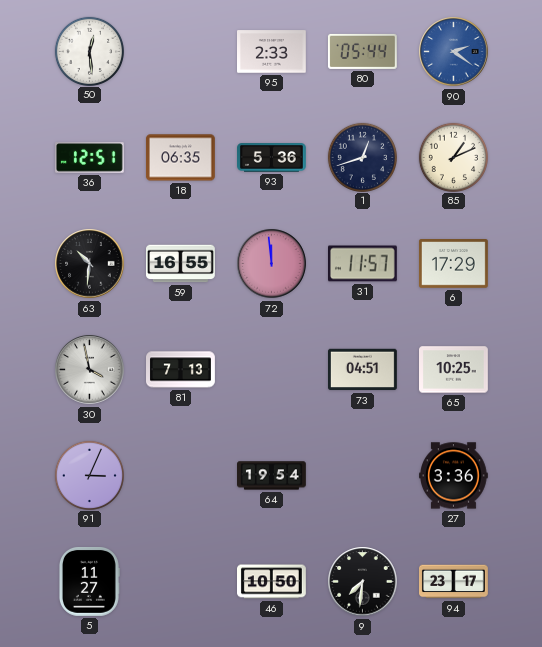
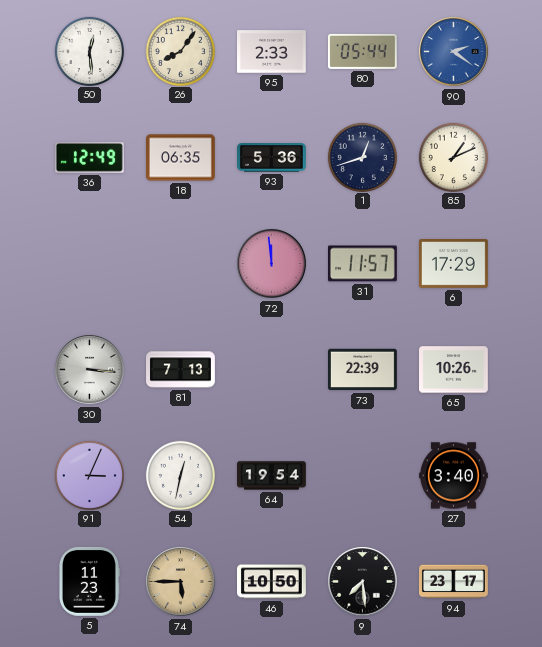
26: none -> 8:06
36: 12:51 -> 12:49
63: 10:31 -> none
59: 16:55 -> none
30: 3:58 -> 3:16
73: 04:51 -> 22:39
65: 10:25 -> 10:26
54: none -> 12:32
27: 3:36 -> 3:40
5: 11:27 -> 11:23
74: none -> 5:45
9: 7:31 -> 7:29
